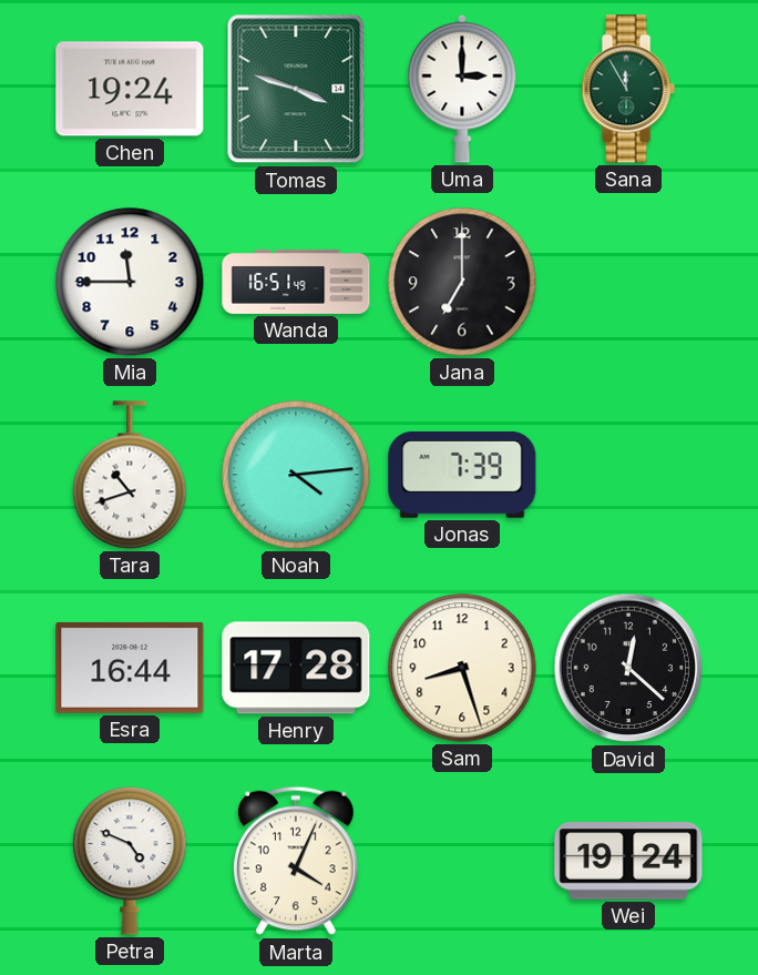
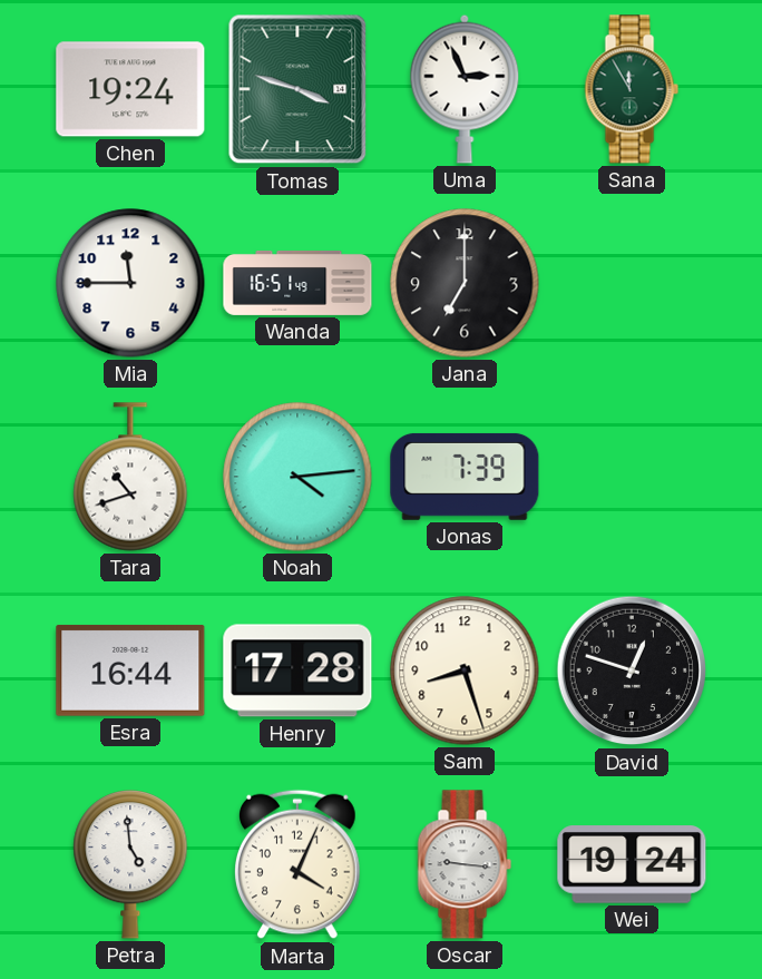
Uma: 3:00 -> 2:56
David: 12:22 -> 12:48
Petra: 4:49 -> 4:59
Oscar: none -> 9:16
